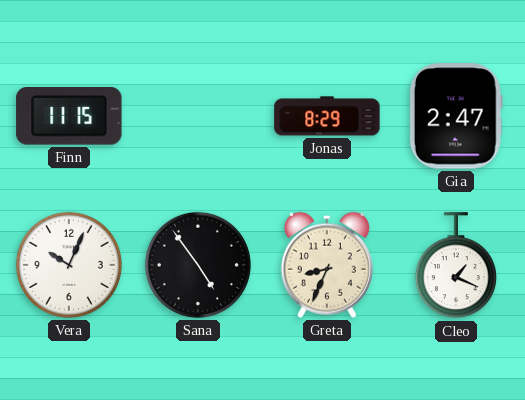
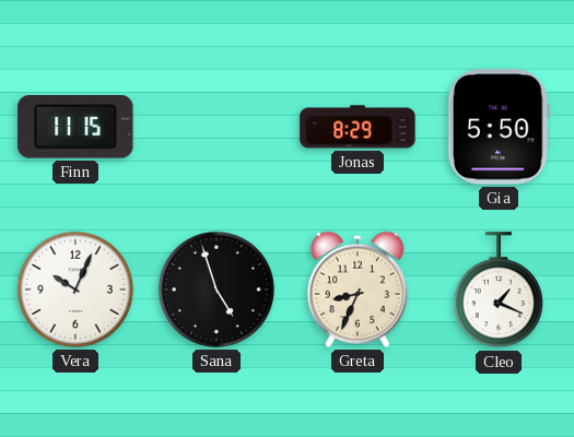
Gia: 2:47 -> 5:50
Sana: 4:54 -> 4:57
